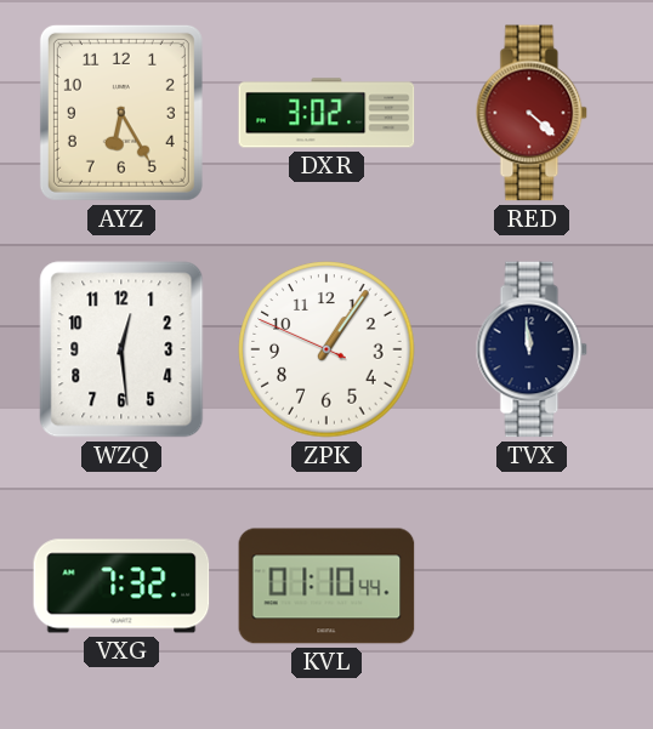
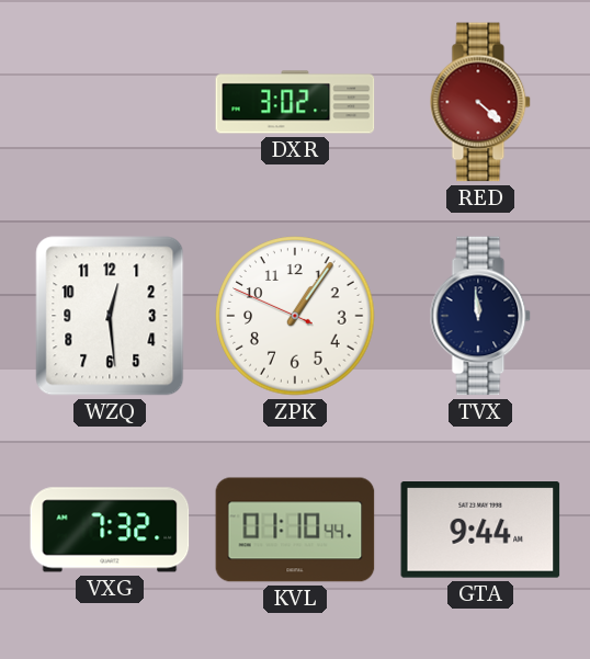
AYZ: 6:25 -> none
GTA: none -> 9:44
